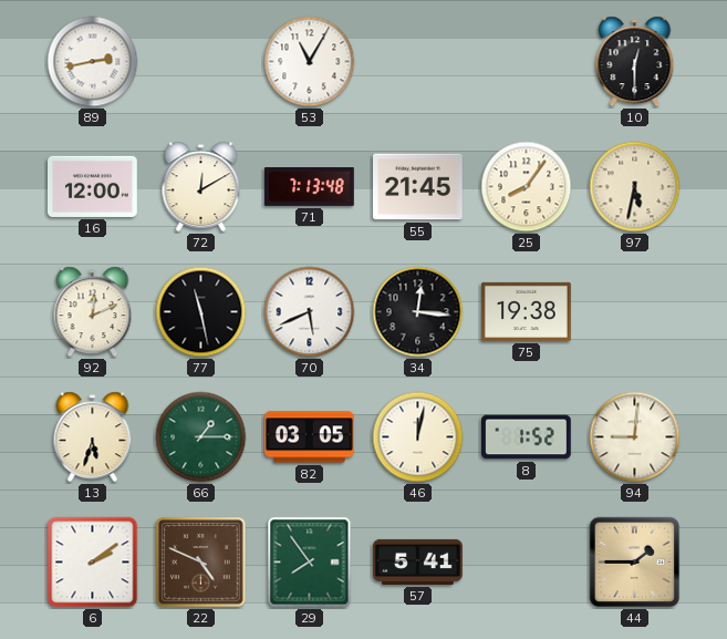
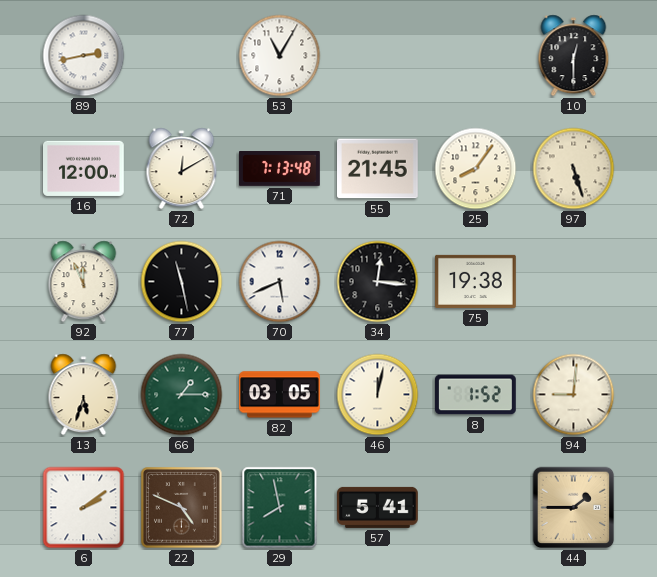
97: 5:32 -> 5:27
92: 12:11 -> 11:56
29: 7:54 -> 7:58
